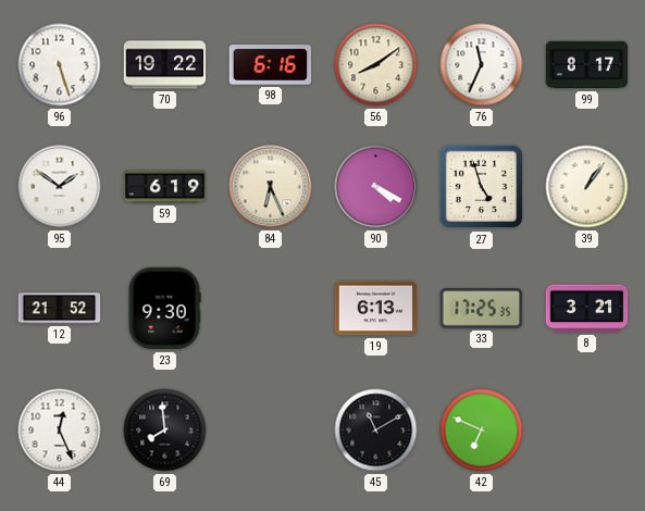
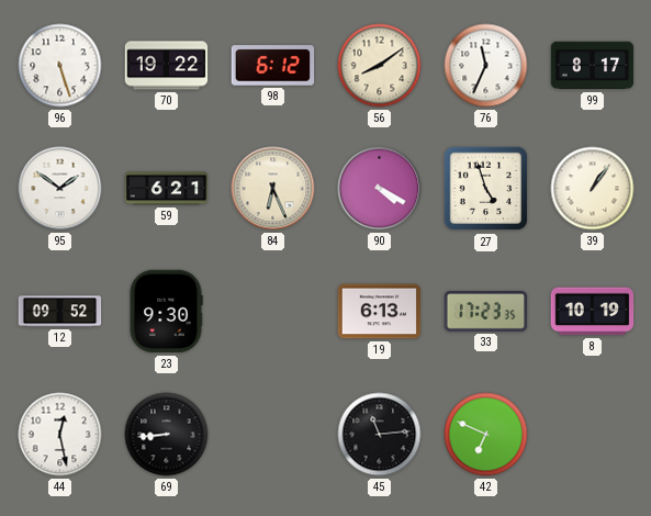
98: 6:16 -> 6:12
59: 6:19 -> 6:21
12: 21:52 -> 09:52
33: 17:25 -> 17:23
8: 3:21 -> 10:19
44: 12:26 -> 12:28
69: 7:59 -> 8:44
45: 11:10 -> 11:14
